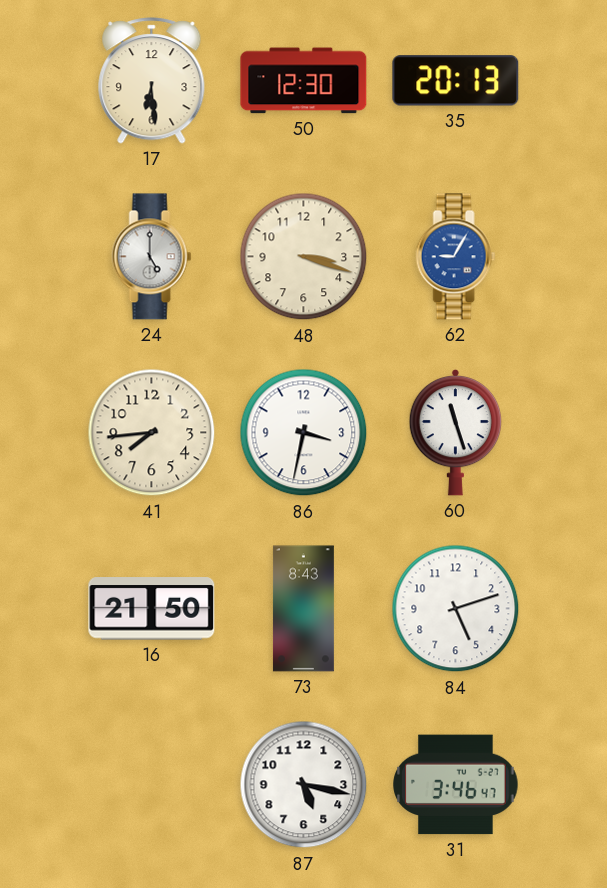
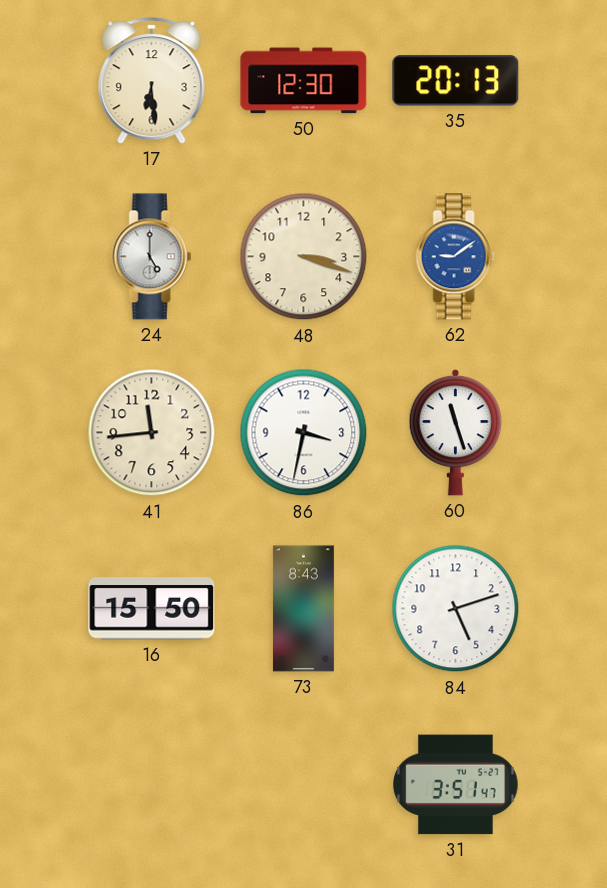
62: 9:05 -> 9:09
41: 7:44 -> 11:44
16: 21:50 -> 15:50
87: 5:17 -> none
31: 3:46 -> 3:51
